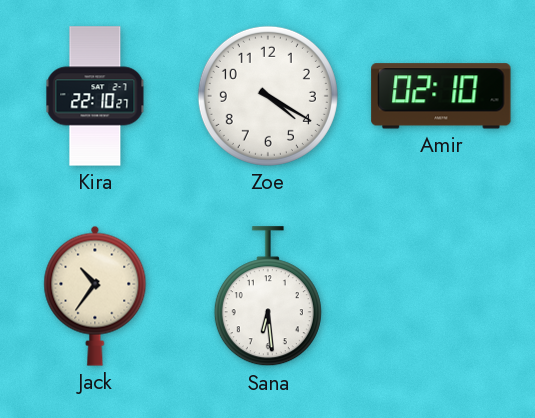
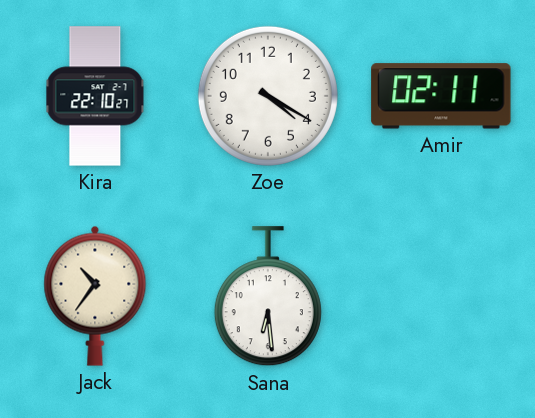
Amir: 02:10 -> 02:11
